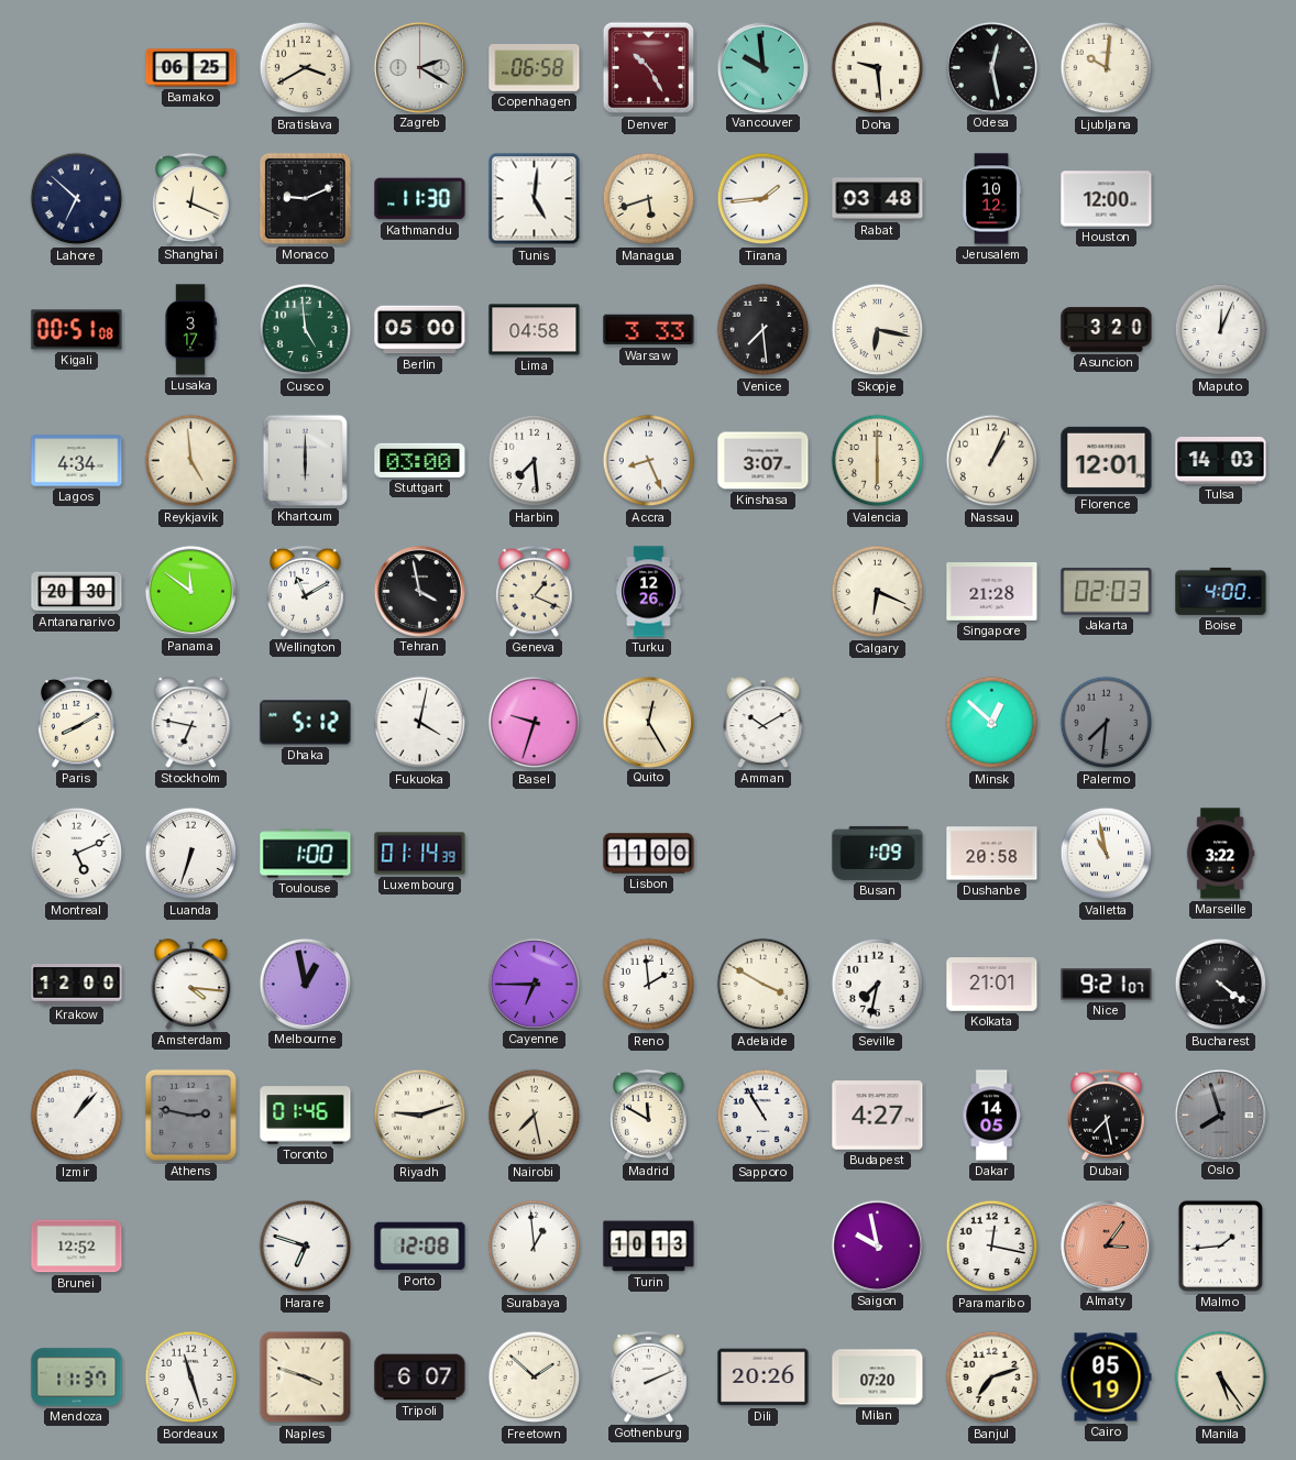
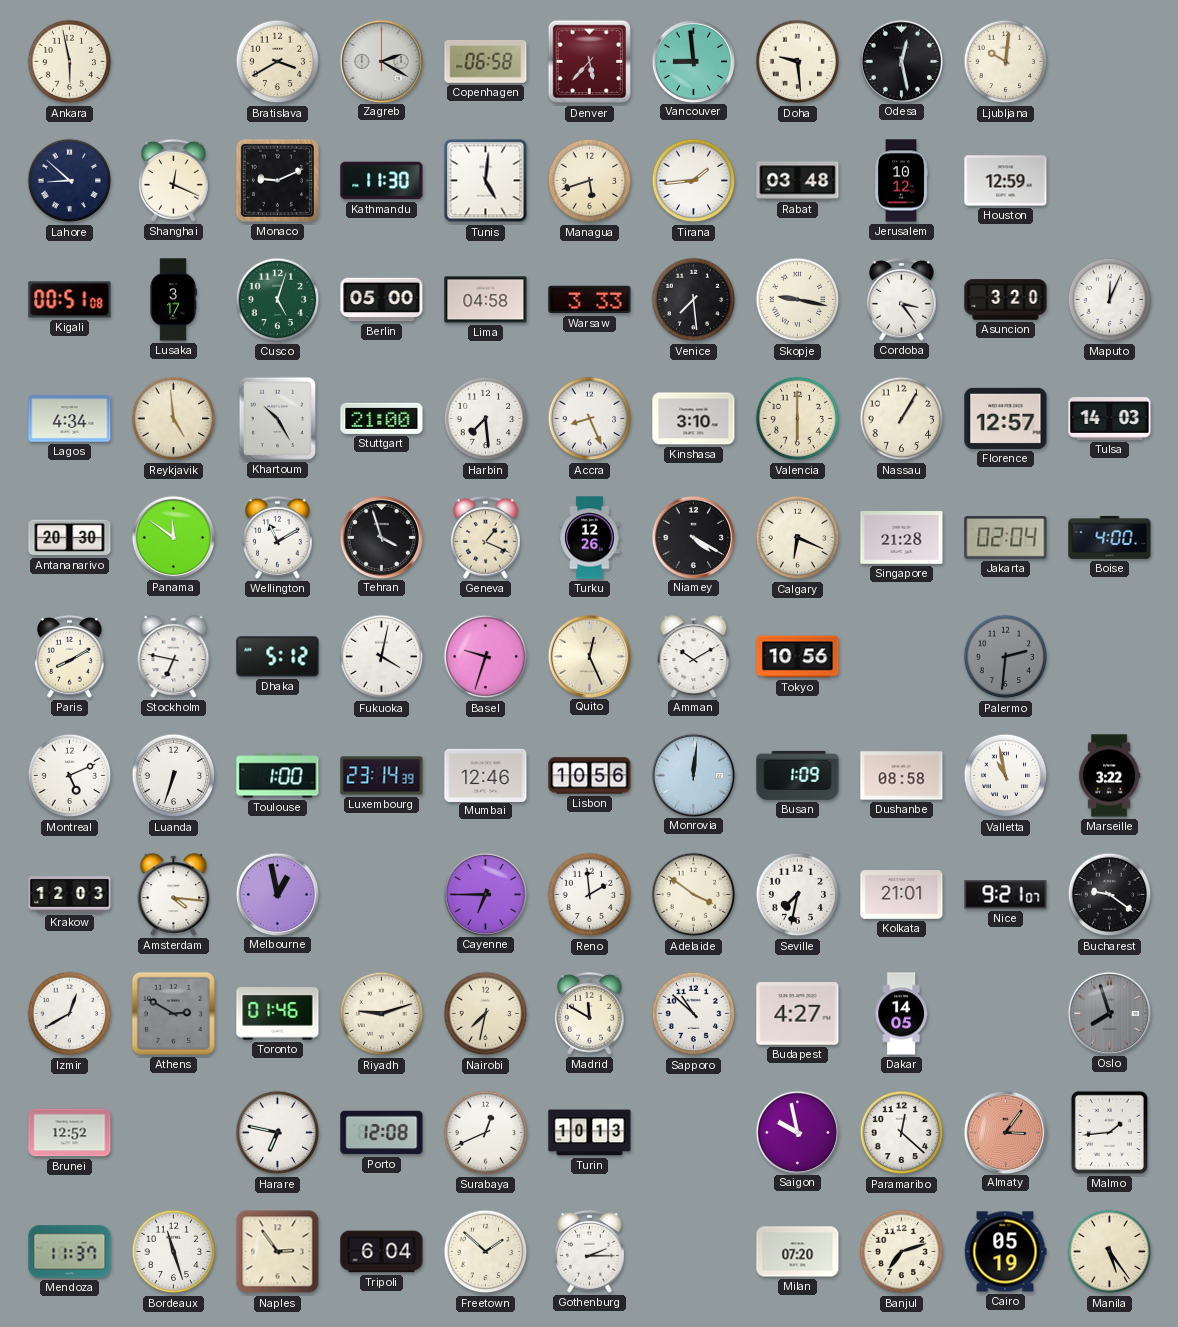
Ankara: none -> 5:58
Bamako: 06:25 -> none
Denver: 10:25 -> 5:37
Vancouver: 9:59 -> 8:59
Lahore: 6:52 -> 8:52
Houston: 12:00 -> 12:59
Cusco: 4:59 -> 5:03
Skopje: 6:17 -> 9:17
Cordoba: none -> 3:24
Khartoum: 6:00 -> 10:25
Stuttgart: 03:00 -> 21:00
Kinshasa: 3:07 -> 3:10
Nassau: 1:04 -> 1:05
Florence: 12:01 -> 12:57
Tehran: 3:58 -> 3:57
Niamey: none -> 4:20
Jakarta: 02:03 -> 02:04
Quito: 12:25 -> 12:26
Tokyo: none -> 10:56
Minsk: 12:52 -> none
Palermo: 7:31 -> 2:31
Luxembourg: 01:14 -> 23:14
Mumbai: none -> 12:46
Lisbon: 11:00 -> 10:56
Monrovia: none -> 12:01
Dushanbe: 20:58 -> 08:58
Krakow: 12:00 -> 12:03
Adelaide: 3:50 -> 3:51
Bucharest: 4:21 -> 9:21
Izmir: 1:07 -> 12:40
Athens: 2:47 -> 2:50
Nairobi: 7:28 -> 7:32
Sapporo: 10:55 -> 10:52
Dubai: 7:28 -> none
Harare: 6:48 -> 6:47
Surabaya: 12:59 -> 12:41
Paramaribo: 12:17 -> 12:22
Naples: 3:48 -> 2:54
Tripoli: 6:07 -> 6:04
Gothenburg: 2:11 -> 2:15
Dili: 20:26 -> none
